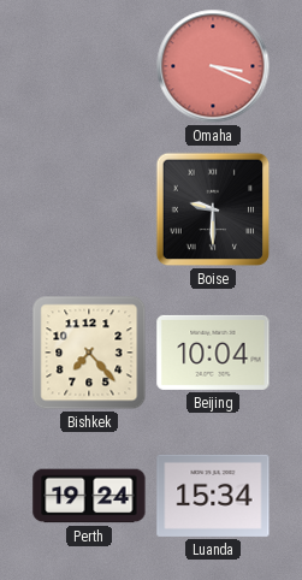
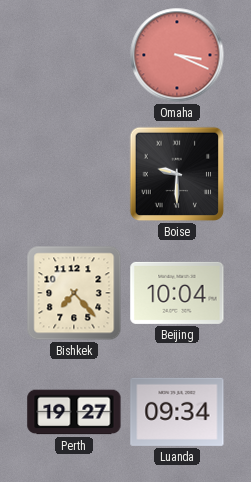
Perth: 19:24 -> 19:27
Luanda: 15:34 -> 09:34
